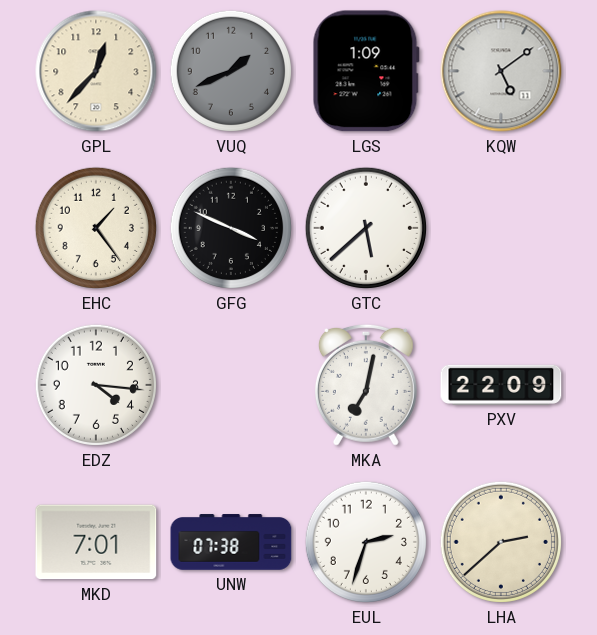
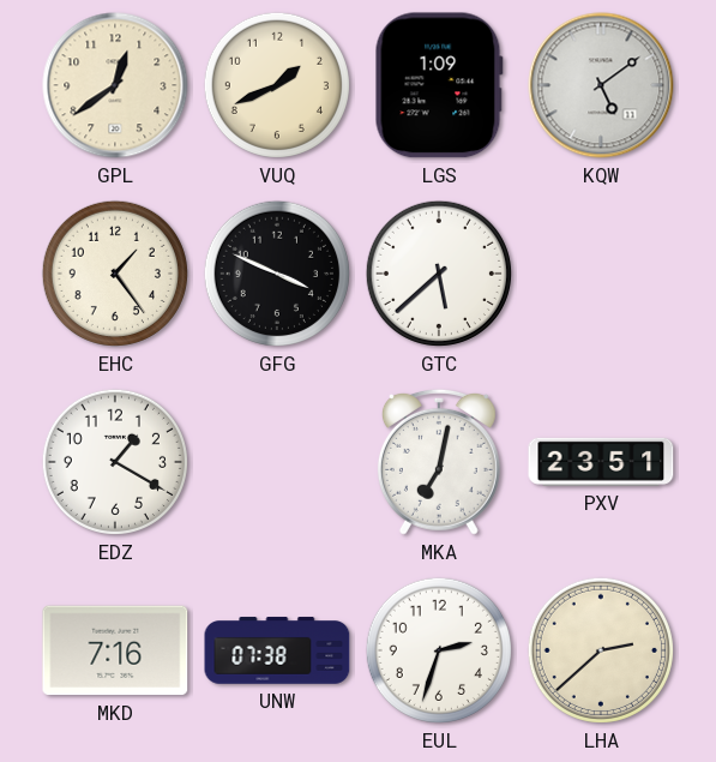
GPL: 12:37 -> 12:39
VUQ dial: grey -> cream
EDZ: 4:16 -> 1:20
PXV: 22:09 -> 23:51
MKD: 7:01 -> 7:16
